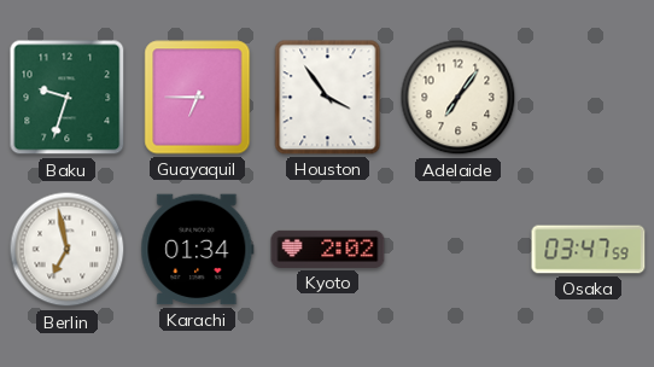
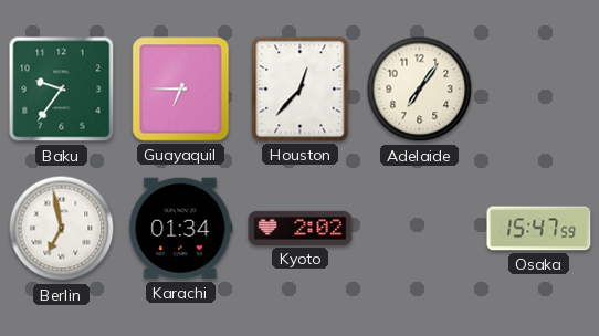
Baku: 9:33 -> 9:36
Houston: 3:54 -> 12:37
Osaka: 03:47 -> 15:47
